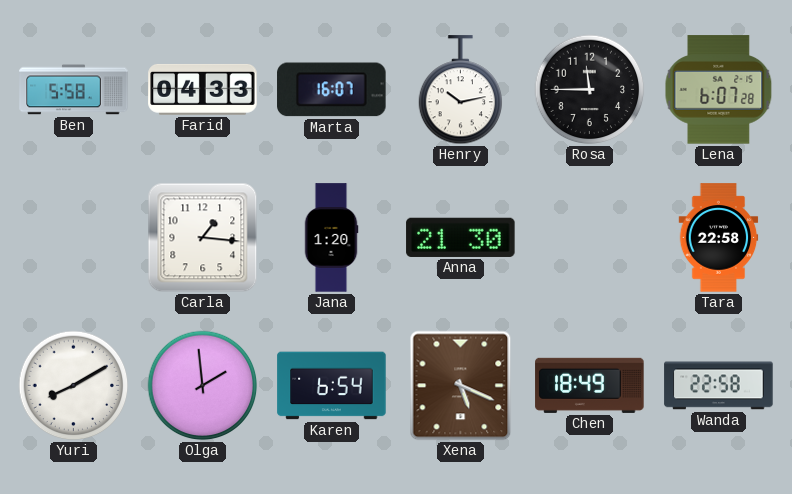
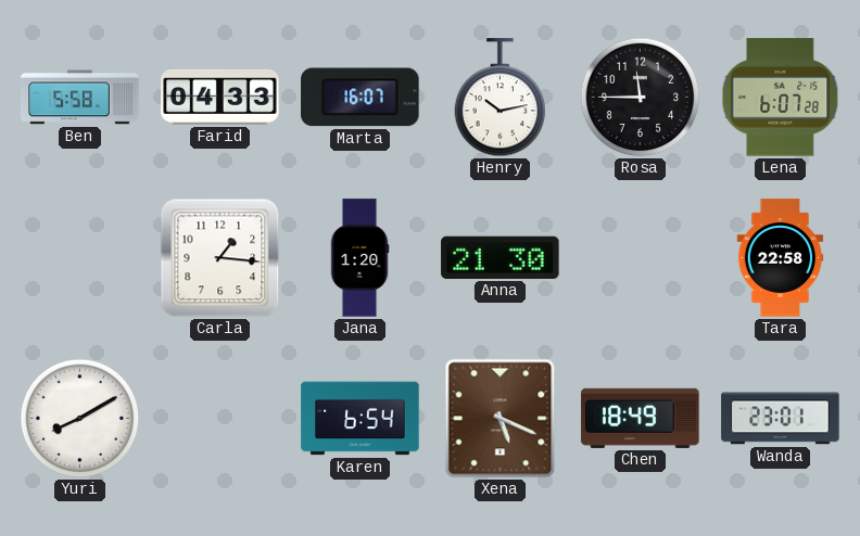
Olga: 1:59 -> none
Wanda: 22:58 -> 23:01
